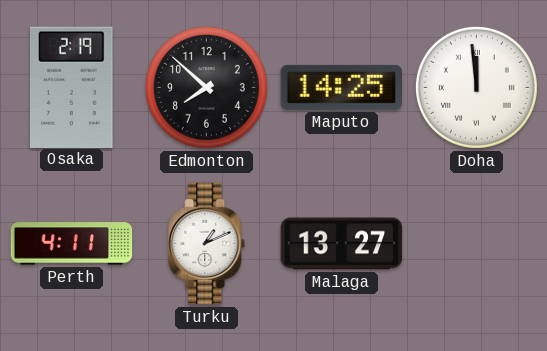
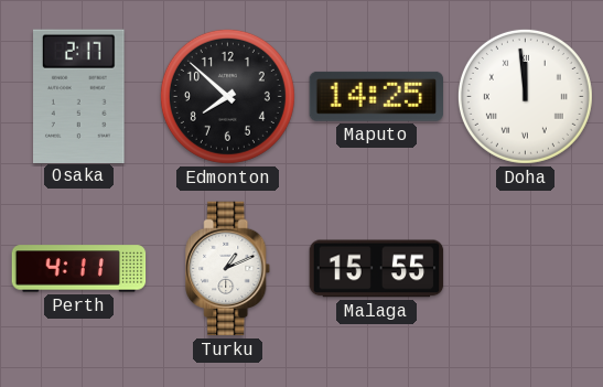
Osaka: 2:19 -> 2:17
Malaga: 13:27 -> 15:55
